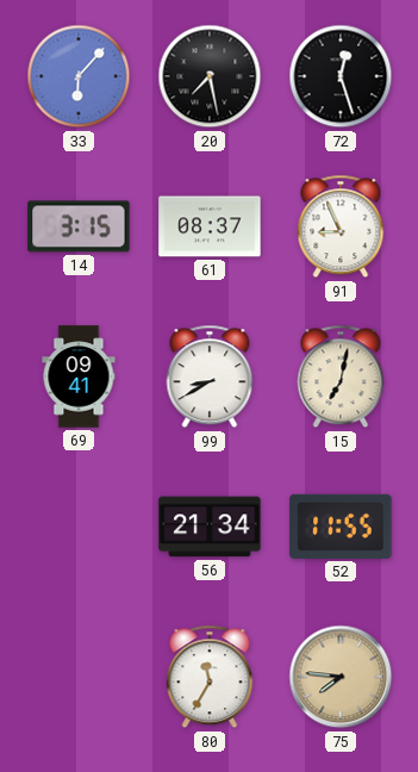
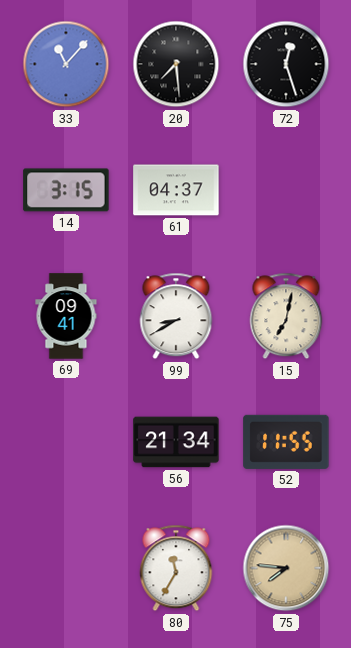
33: 6:07 -> 11:07
20: 7:28 -> 7:29
61: 08:37 -> 04:37
91: 8:56 -> none
